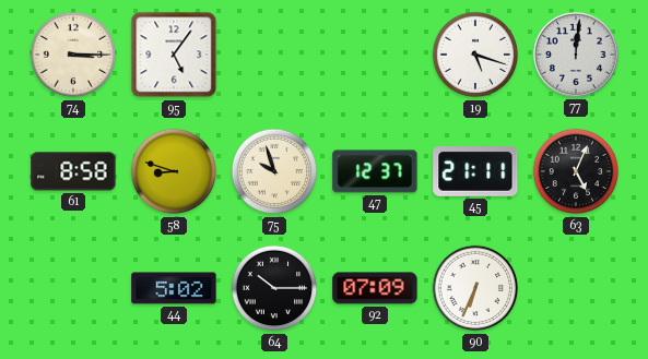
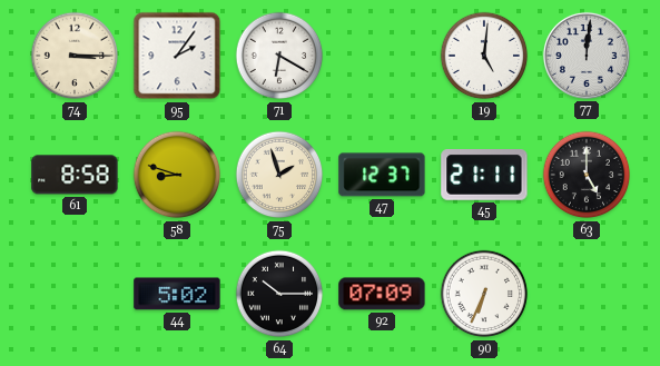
95: 5:06 -> 2:06
71: none -> 6:20
19: 5:18 -> 5:01
75: 9:57 -> 1:57
63: 5:04 -> 5:00
